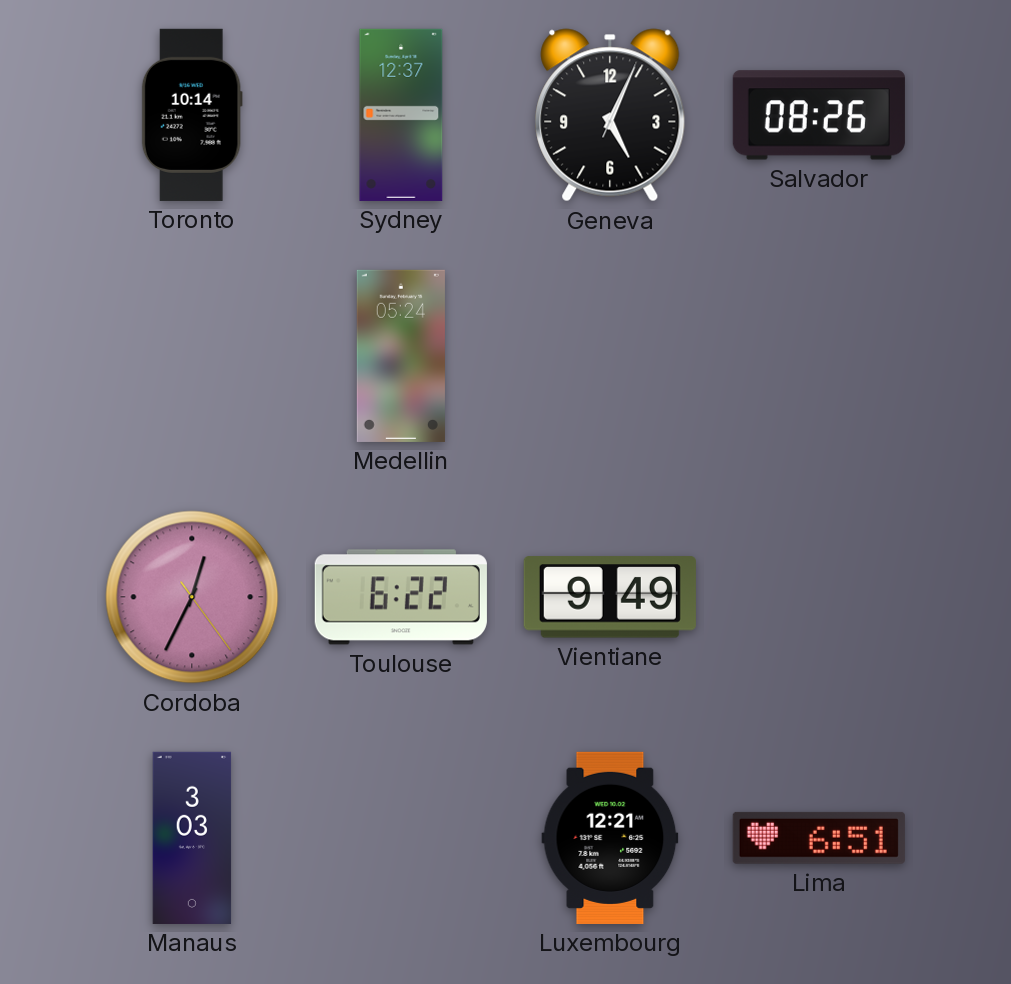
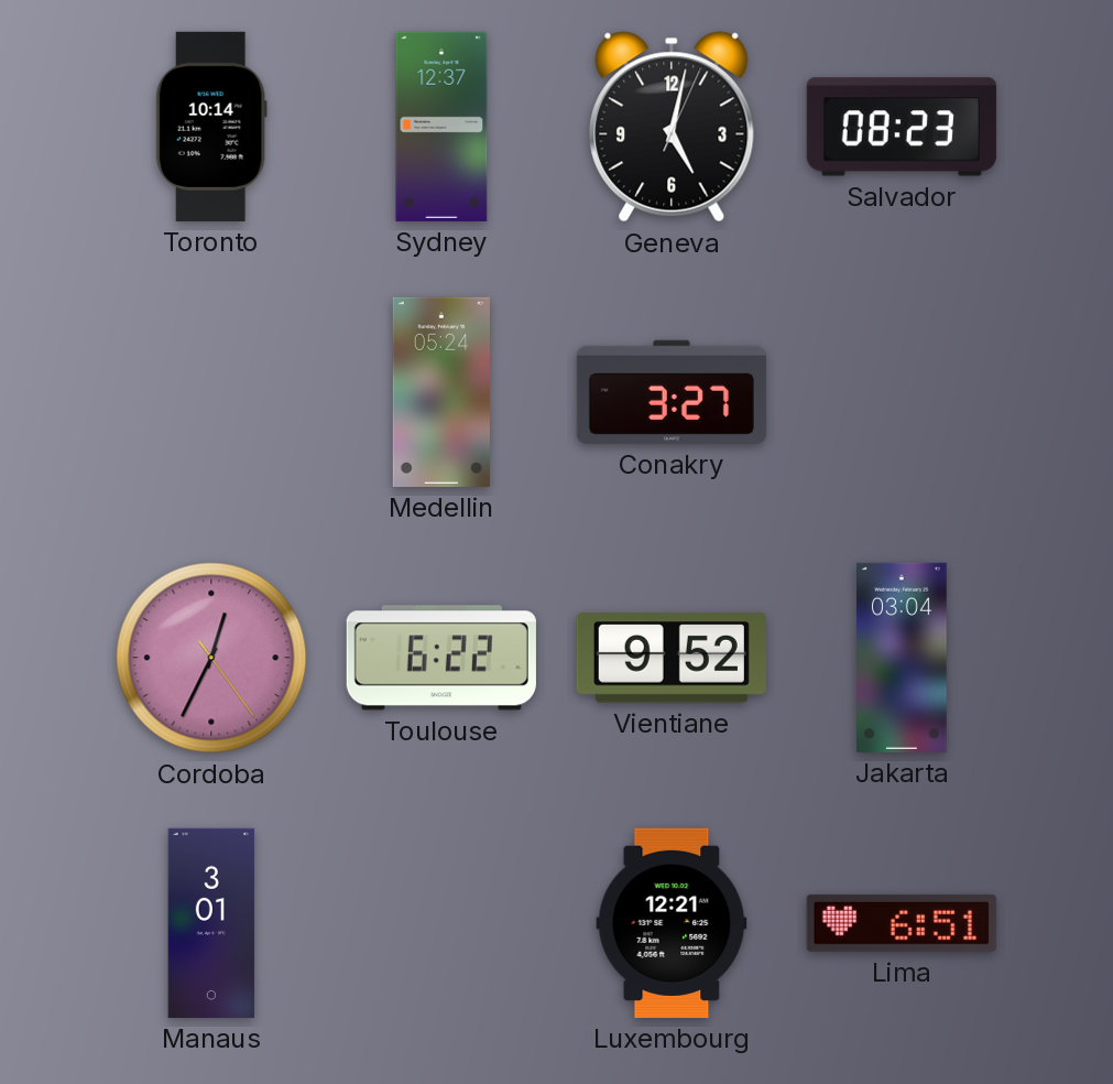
Geneva: 5:04 -> 5:02
Salvador: 08:26 -> 08:23
Conakry: none -> 3:27
Vientiane: 9:49 -> 9:52
Jakarta: none -> 03:04
Manaus: 3:03 -> 3:01
